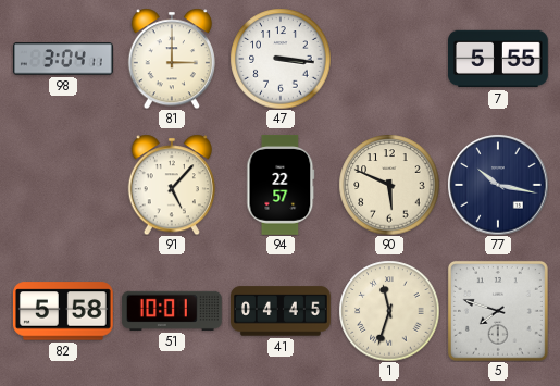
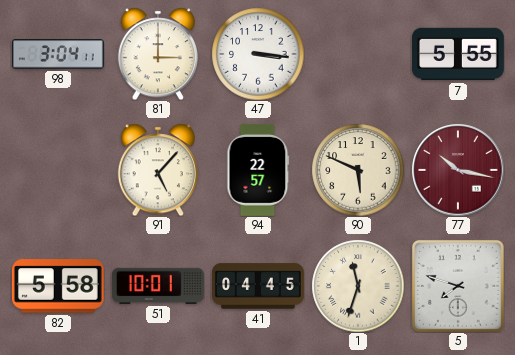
77 dial: navy -> burgundy
